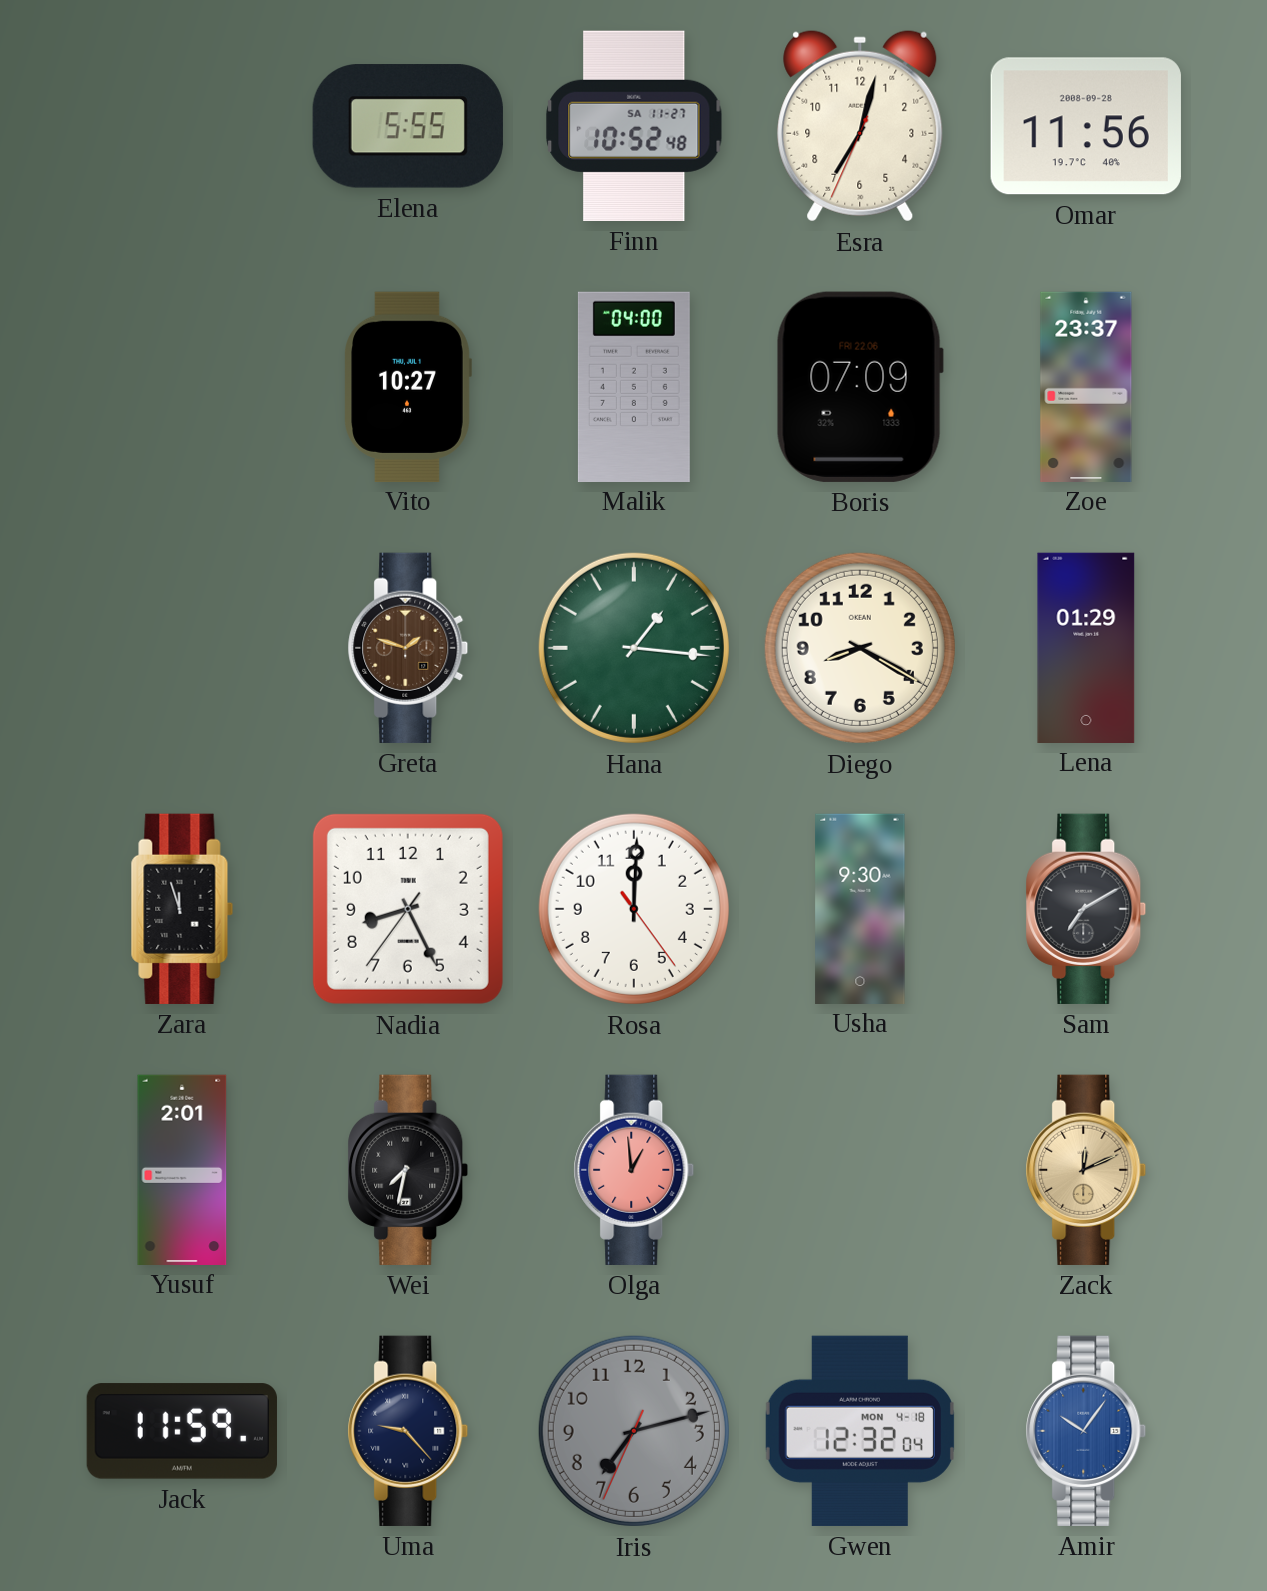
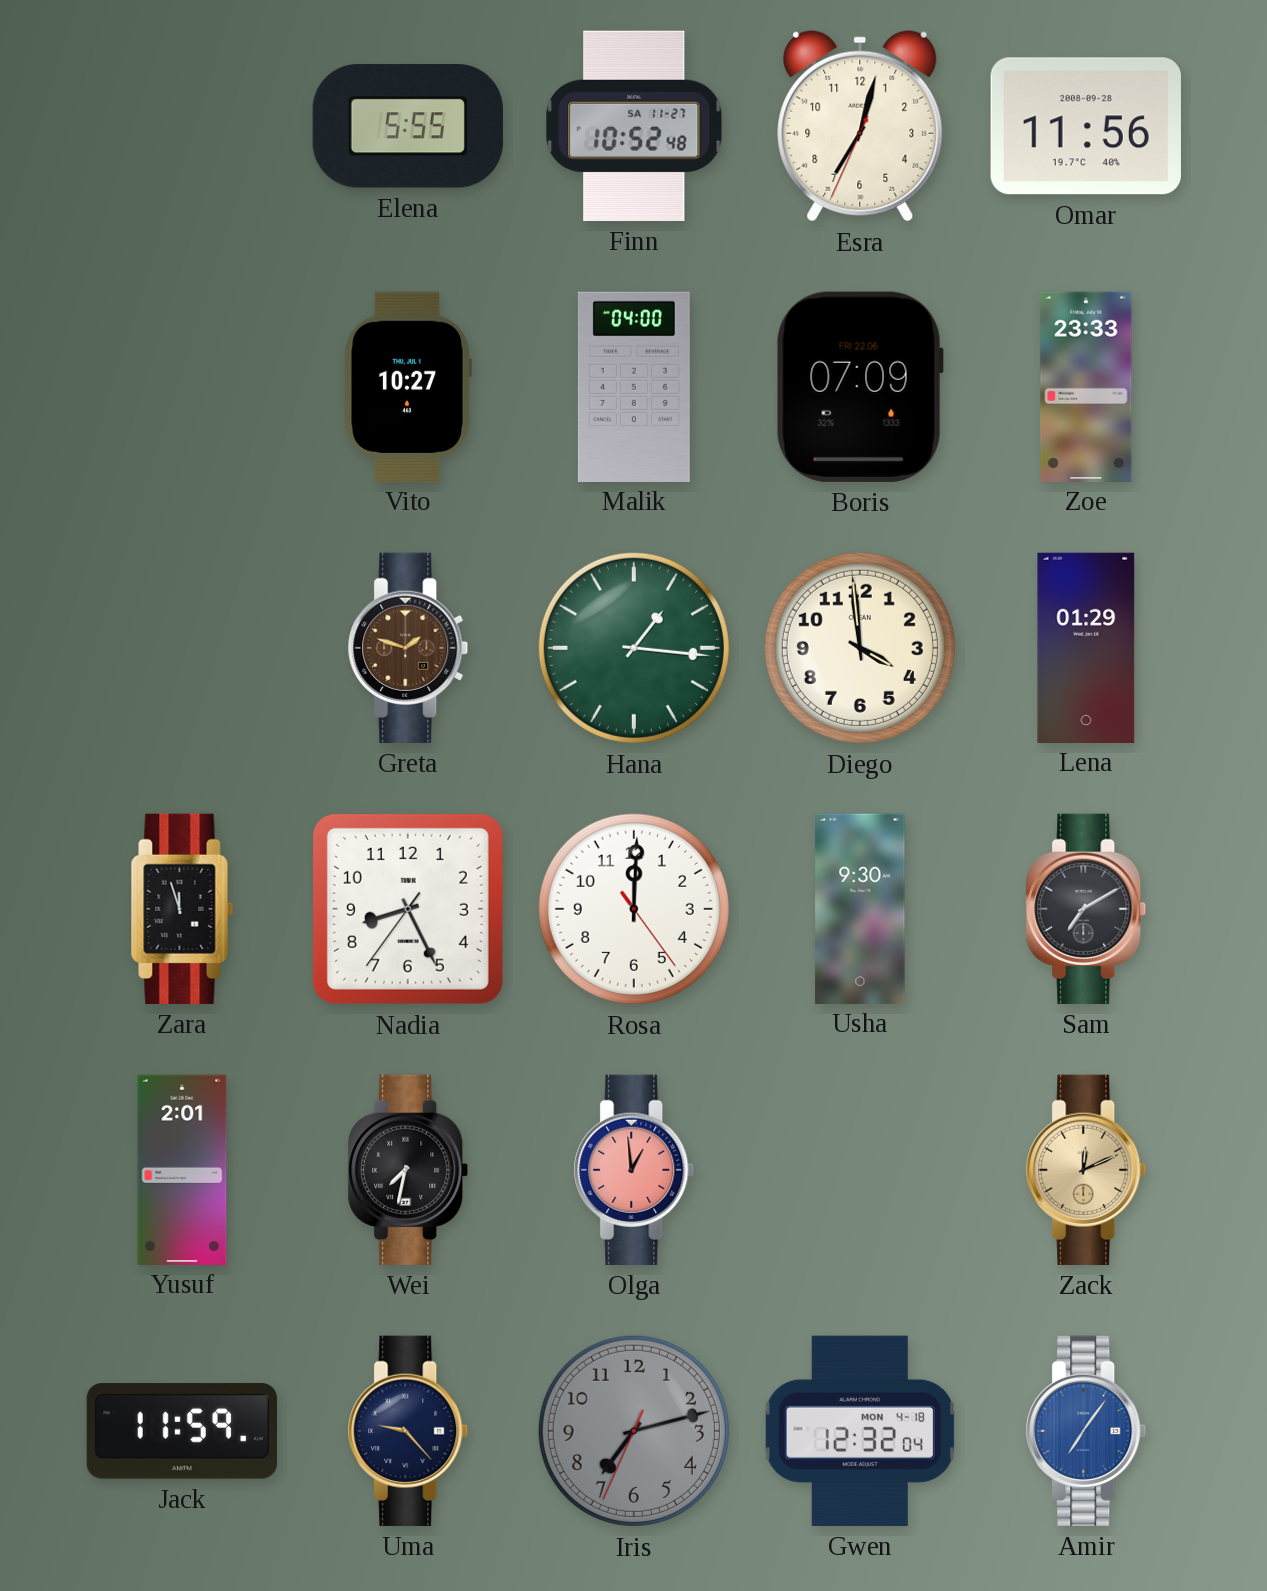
Zoe: 23:37 -> 23:33
Diego: 8:20 -> 3:59
Amir: 10:06 -> 7:06
